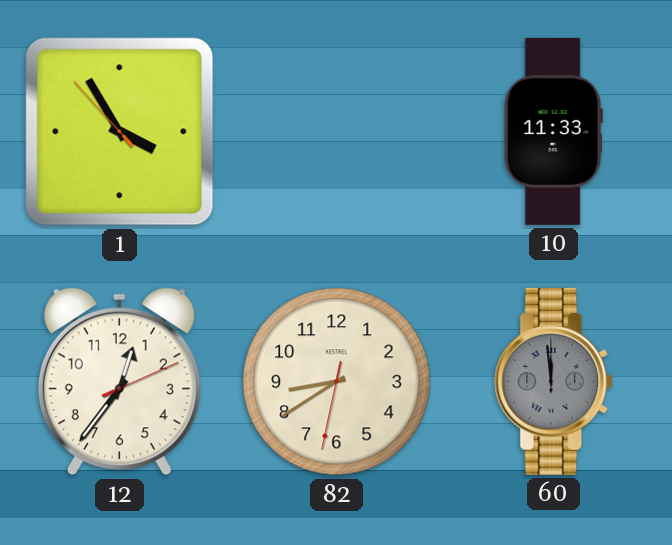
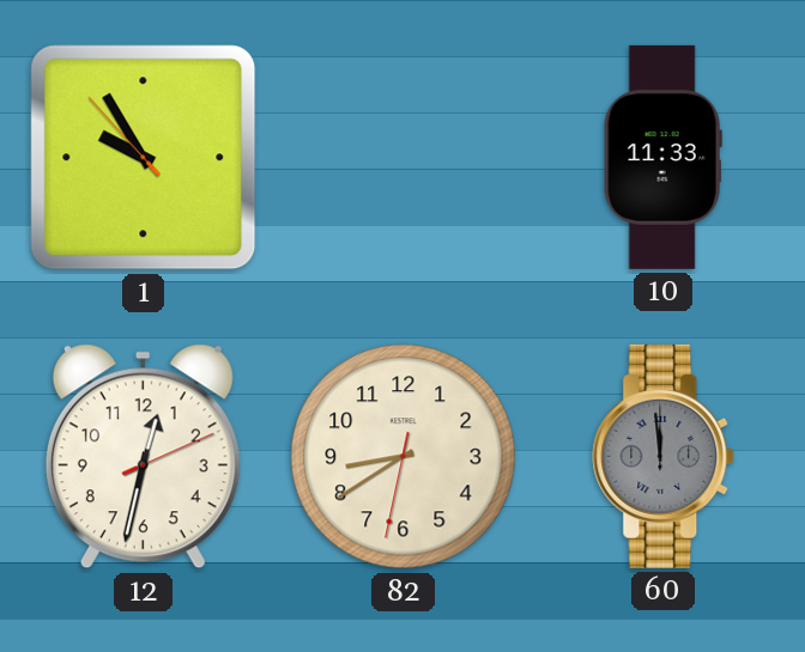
1: 3:54 -> 9:54
12: 12:36 -> 12:32
